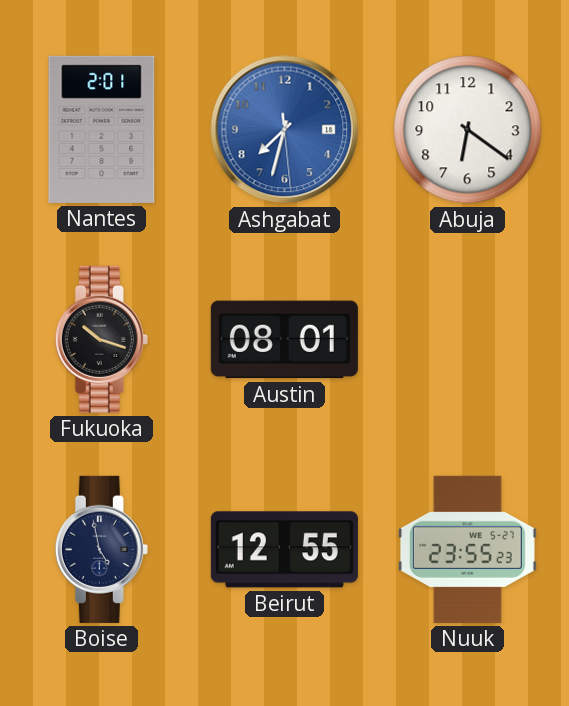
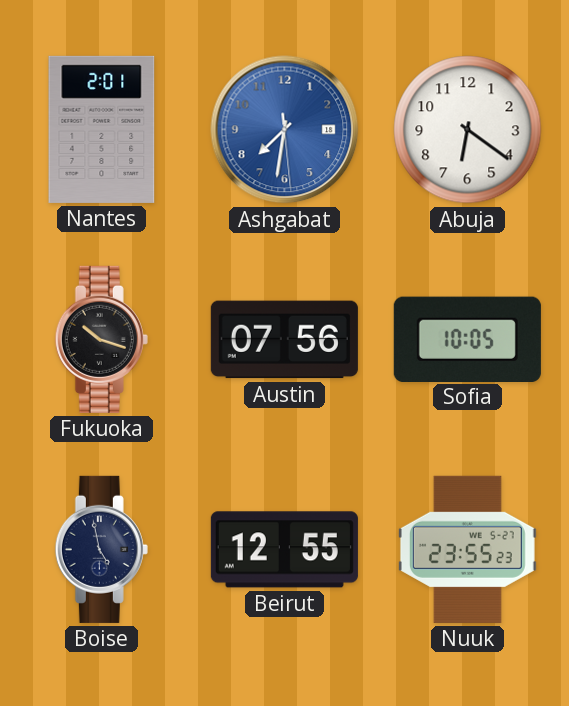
Ashgabat: 7:32 -> 7:31
Austin: 08:01 -> 07:56
Sofia: none -> 10:05
